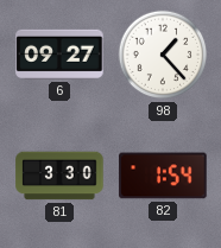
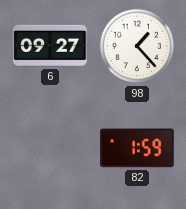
81: 3:30 -> none
82: 1:54 -> 1:59
